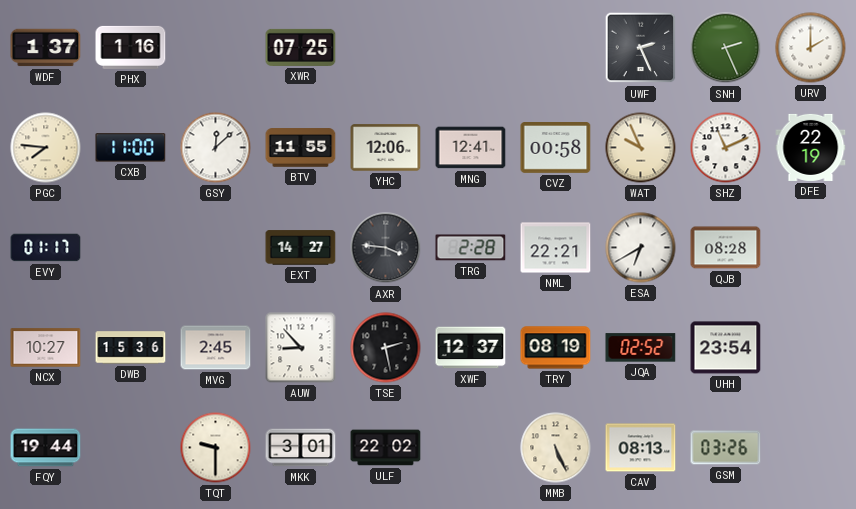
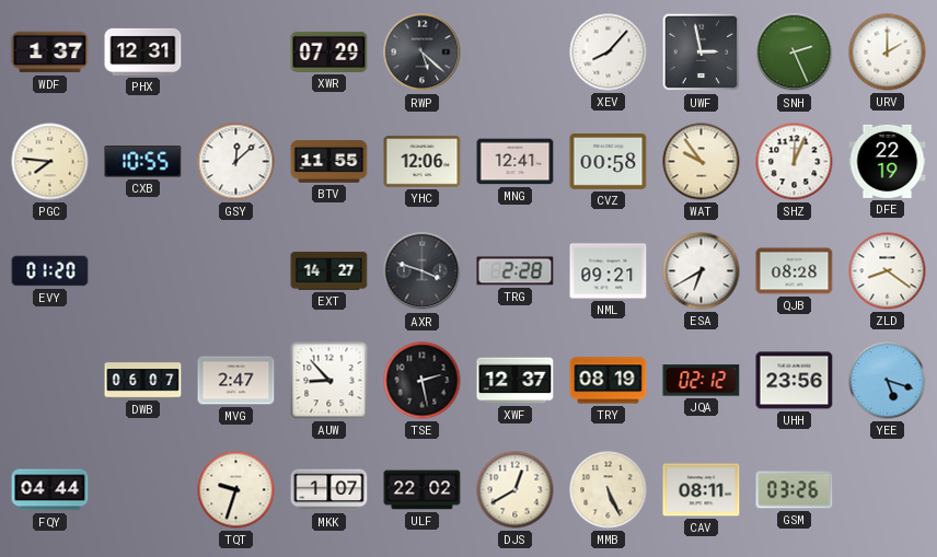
PHX: 1:16 -> 12:31
XWR: 07:25 -> 07:29
RWP: none -> 5:22
XEV: none -> 8:07
UWF: 2:26 -> 2:58
CXB: 11:00 -> 10:55
WAT: 9:56 -> 9:54
SHZ: 11:11 -> 12:04
EVY: 01:17 -> 01:20
AXR: 3:46 -> 3:48
NML: 22:21 -> 09:21
ZLD: none -> 8:21
NCX: 10:27 -> none
DWB: 15:36 -> 06:07
MVG: 2:45 -> 2:47
JQA: 02:52 -> 02:12
UHH: 23:54 -> 23:56
YEE: none -> 5:18
FQY: 19:44 -> 04:44
TQT: 9:30 -> 9:33
MKK: 3:01 -> 1:07
DJS: none -> 12:40
CAV: 08:13 -> 08:11
